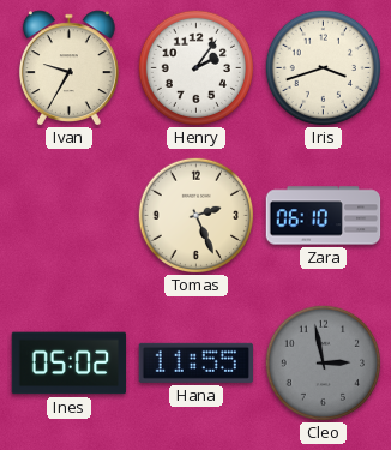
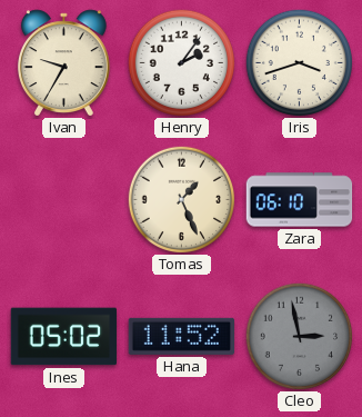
Tomas: 2:26 -> 1:26
Hana: 11:55 -> 11:52
